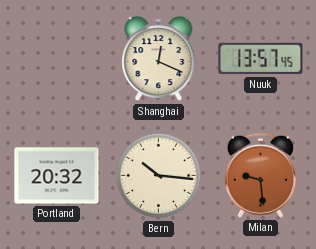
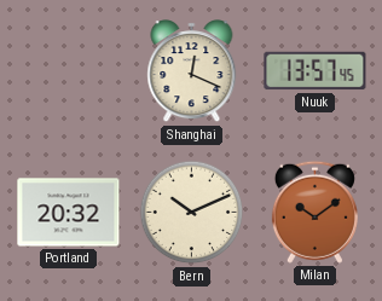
Bern: 10:16 -> 10:11
Milan: 9:29 -> 10:09
